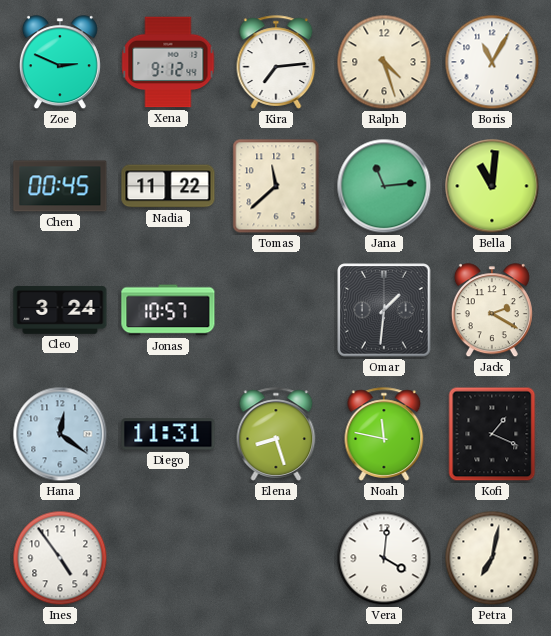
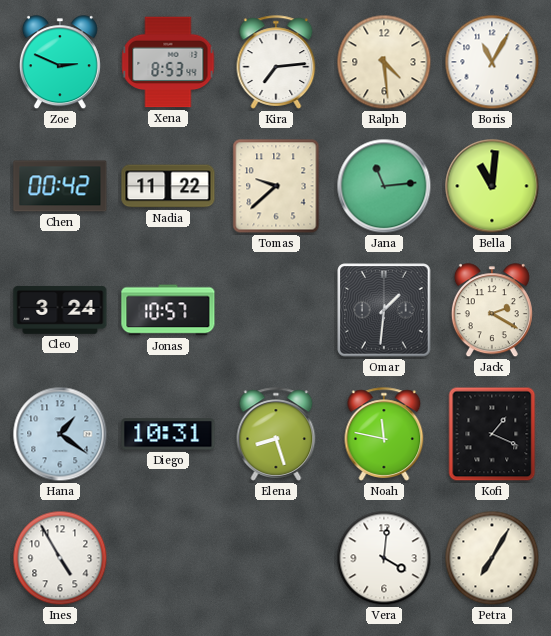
Xena: 9:12 -> 8:53
Ralph: 4:27 -> 4:29
Chen: 00:45 -> 00:42
Tomas: 11:38 -> 9:38
Hana: 12:21 -> 1:21
Diego: 11:31 -> 10:31
Ines: 4:54 -> 4:55
Petra: 7:02 -> 7:05
